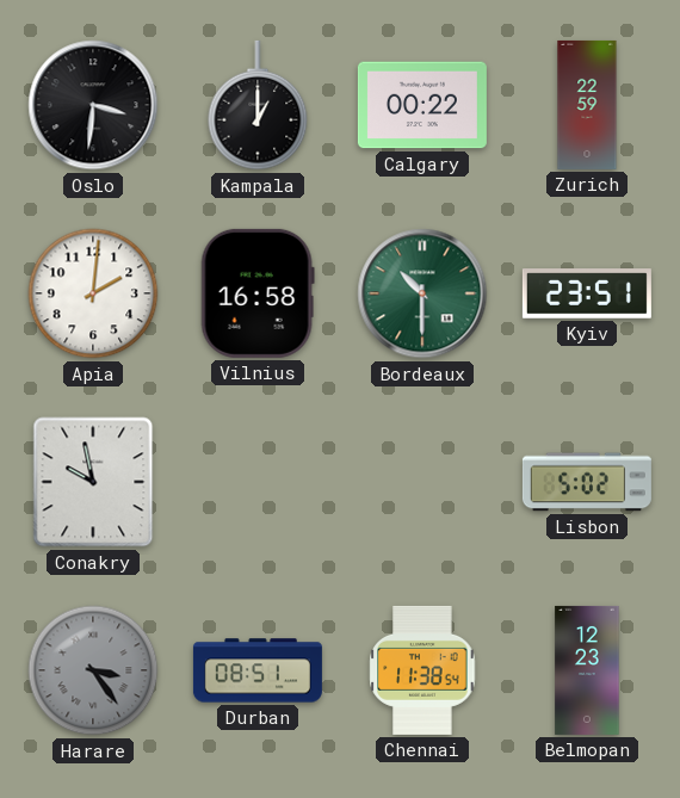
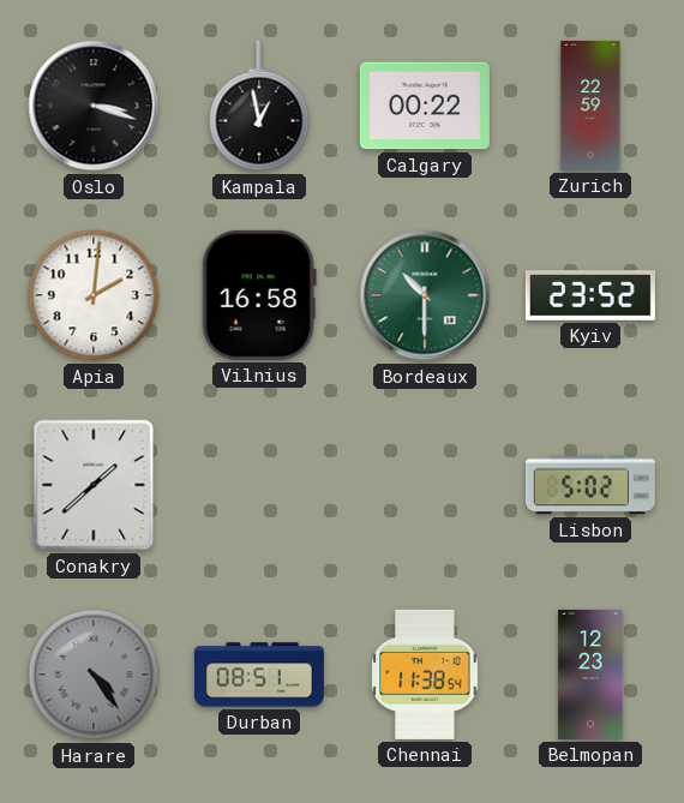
Oslo: 3:31 -> 3:18
Kampala: 1:00 -> 12:58
Kyiv: 23:51 -> 23:52
Conakry: 9:58 -> 1:38
Harare: 3:24 -> 4:24
